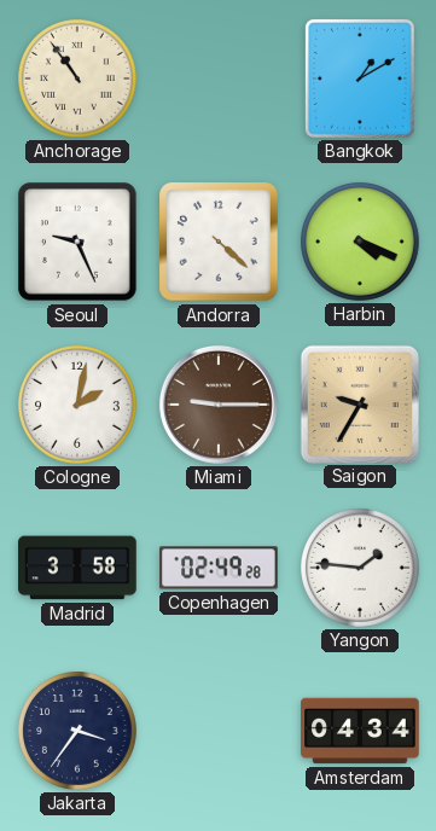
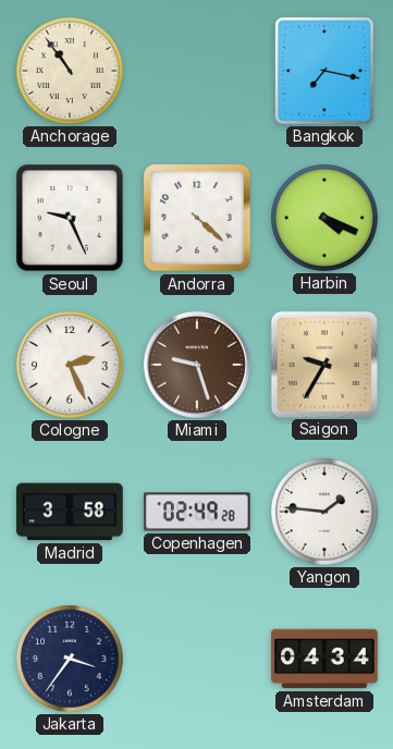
Bangkok: 1:10 -> 7:17
Cologne: 2:02 -> 2:26
Miami: 9:15 -> 9:27
